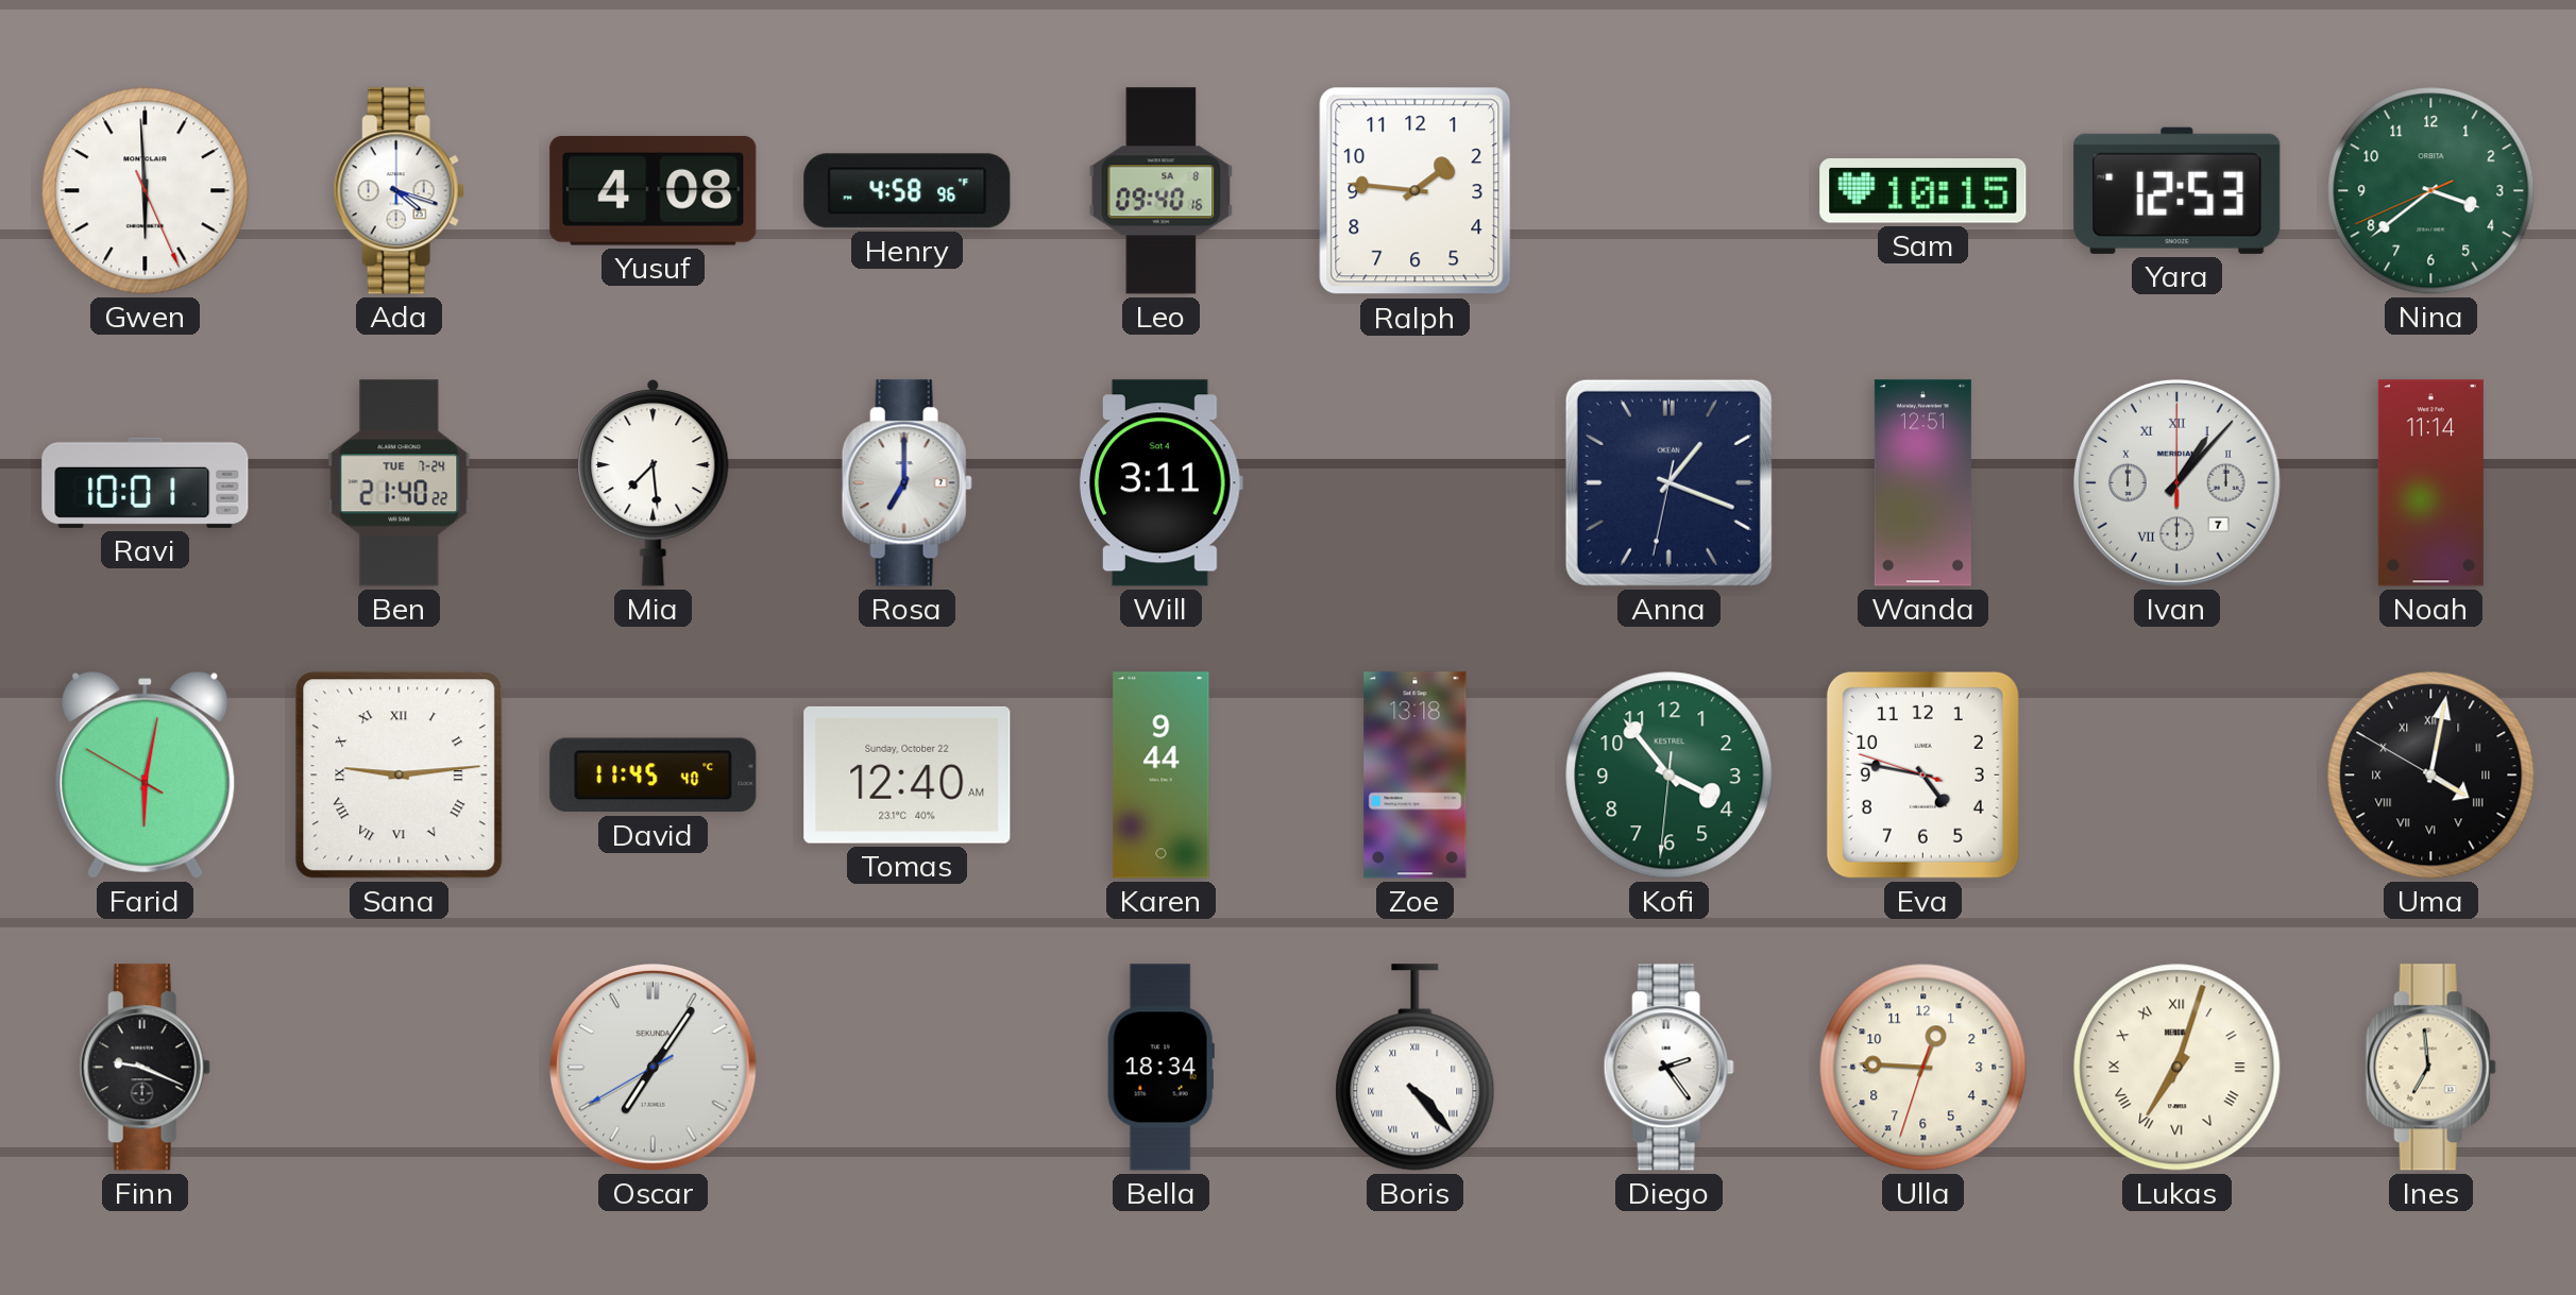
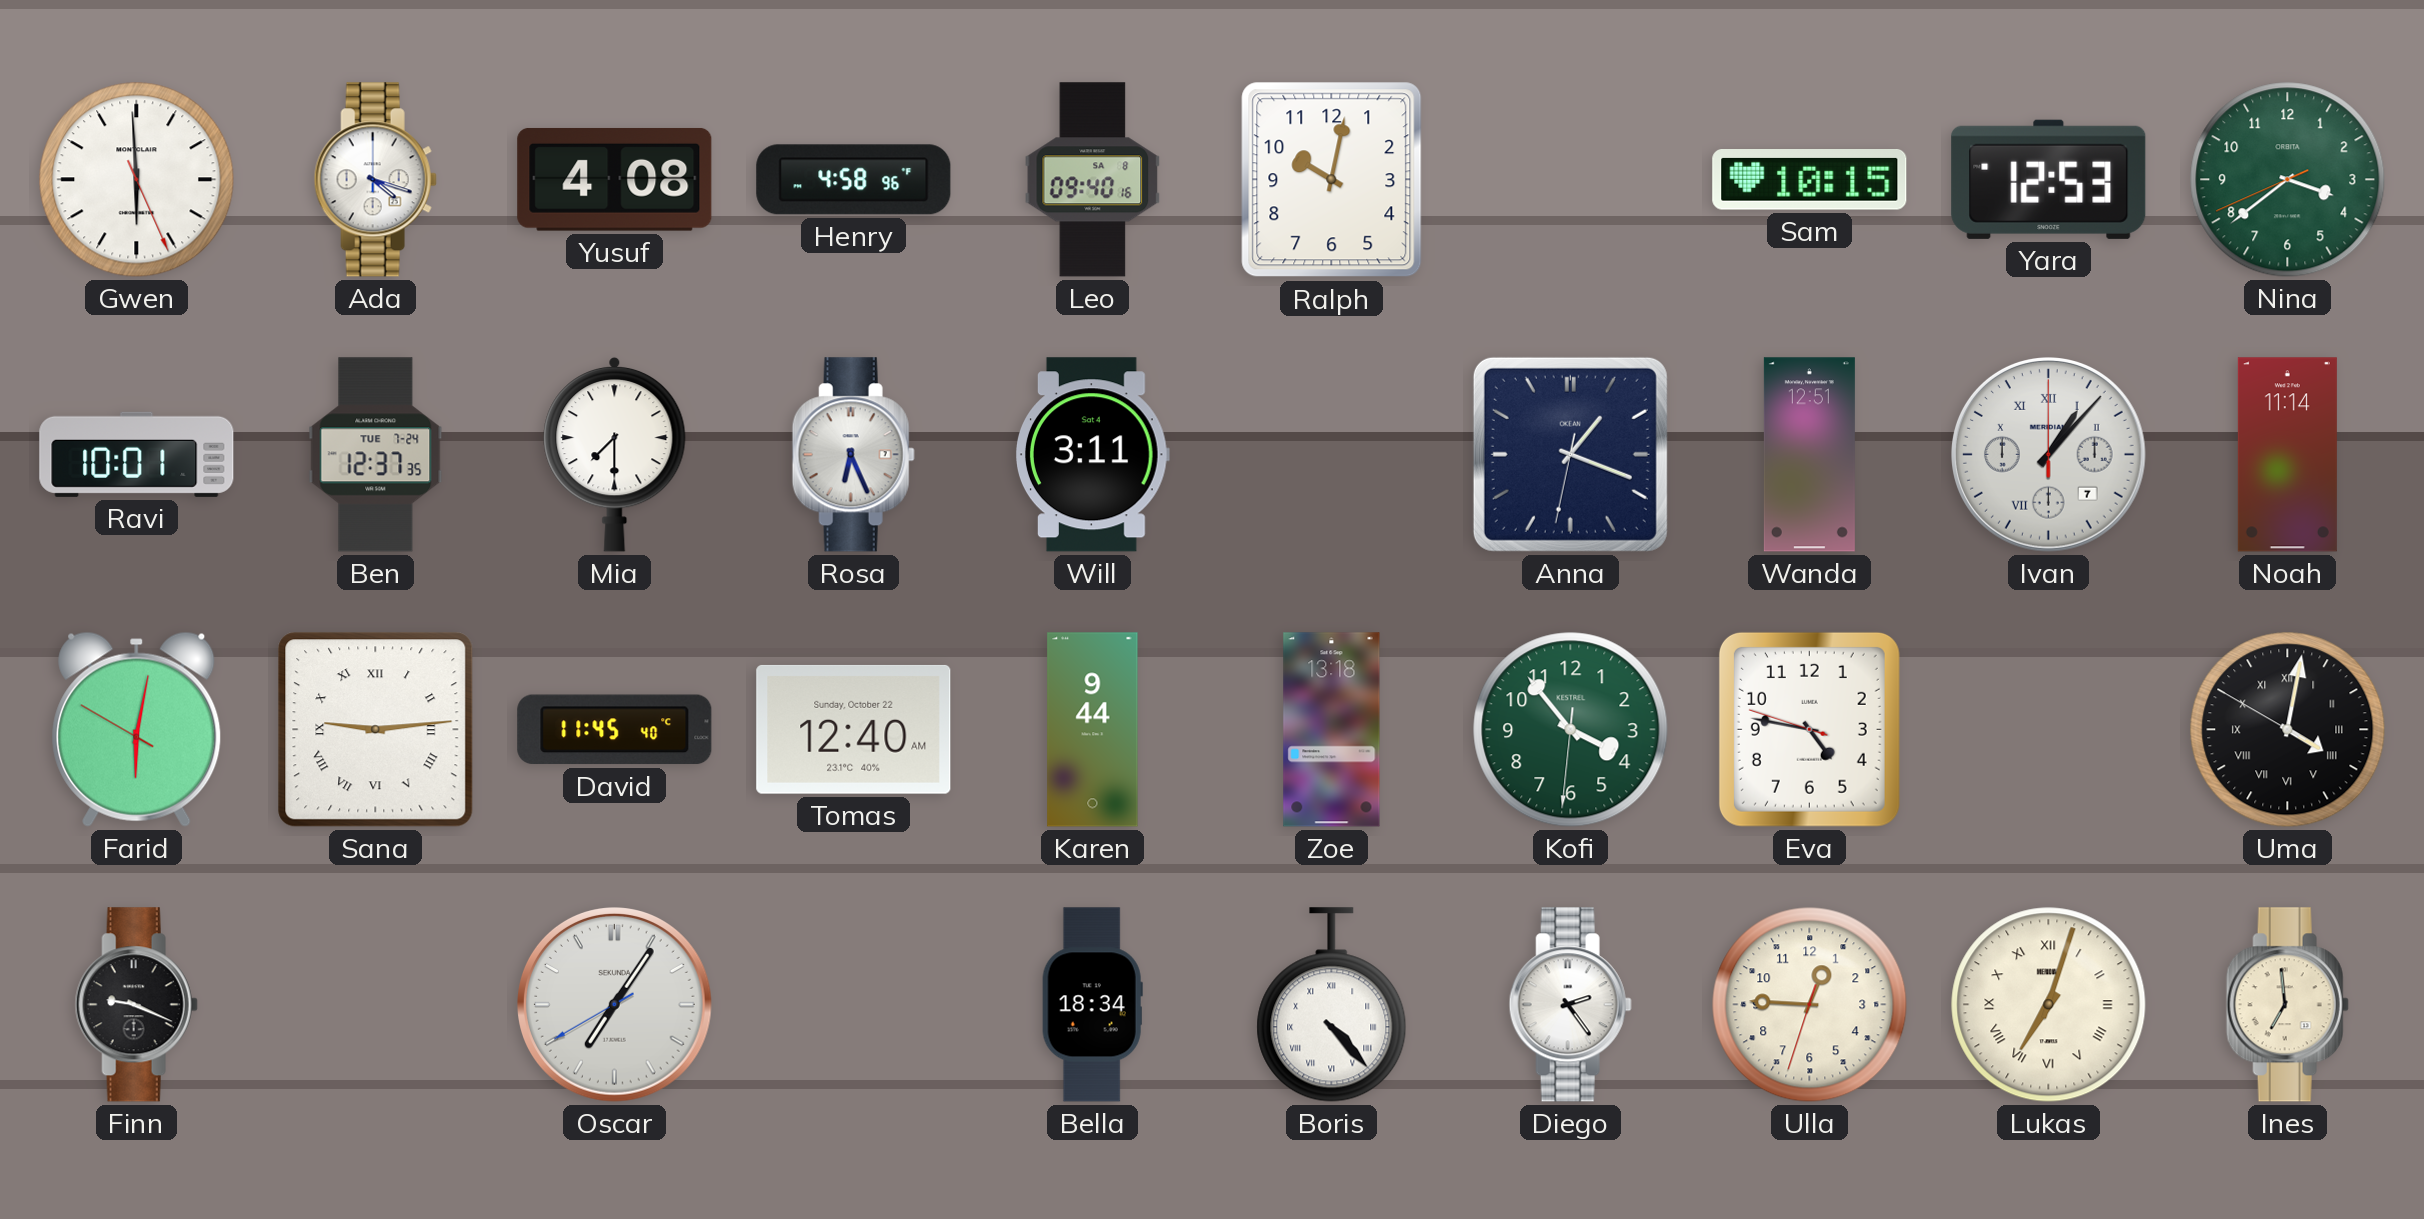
Ralph: 1:46 -> 10:02
Ben: 21:40 -> 12:37
Mia: 7:29 -> 7:30
Rosa: 7:00 -> 6:26
